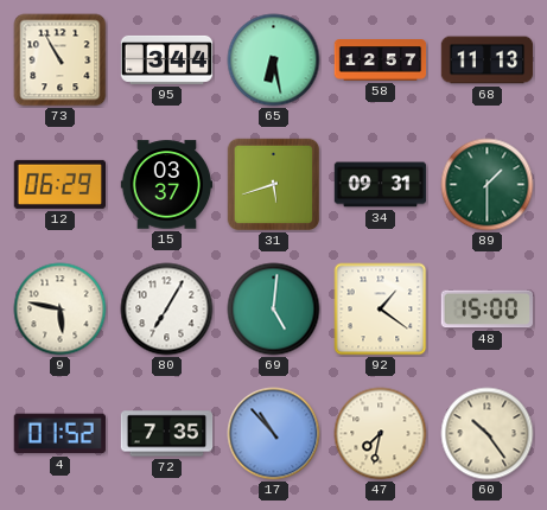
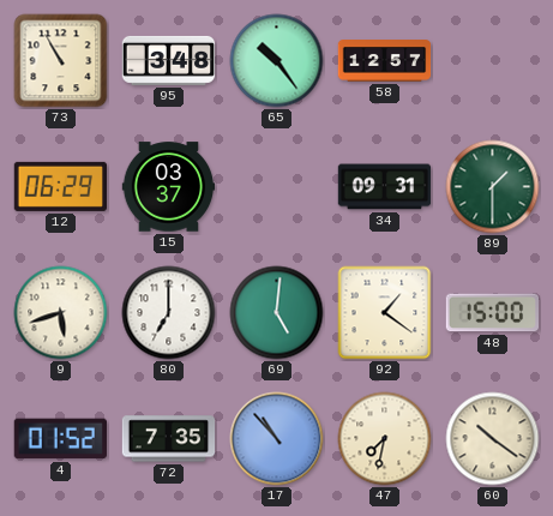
95: 3:44 -> 3:48
65: 6:28 -> 10:24
68: 11:13 -> none
31: 5:42 -> none
9: 5:47 -> 5:42
80: 7:05 -> 7:00
60: 10:24 -> 10:21
